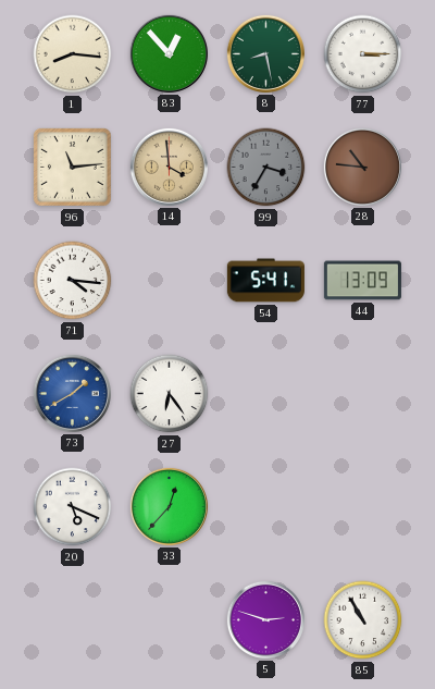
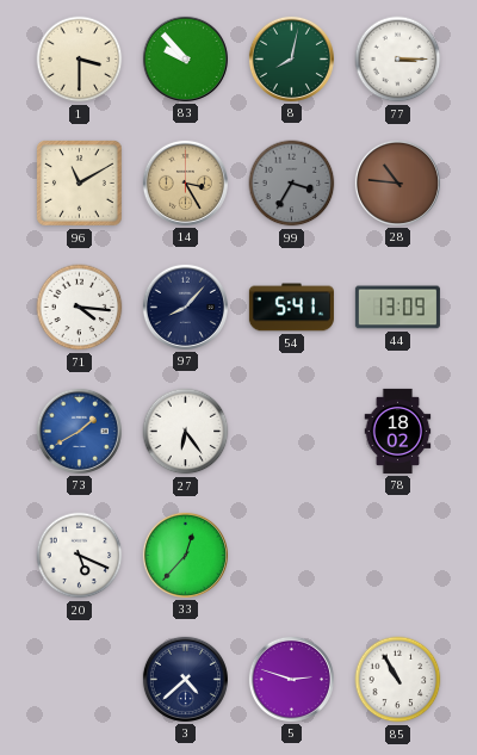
1: 8:16 -> 3:30
83: 12:53 -> 9:53
8: 8:28 -> 8:02
96: 11:14 -> 11:10
14: 3:59 -> 3:25
97: none -> 8:07
78: none -> 18:02
3: none -> 4:38
